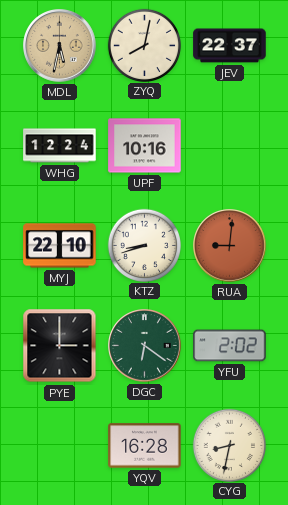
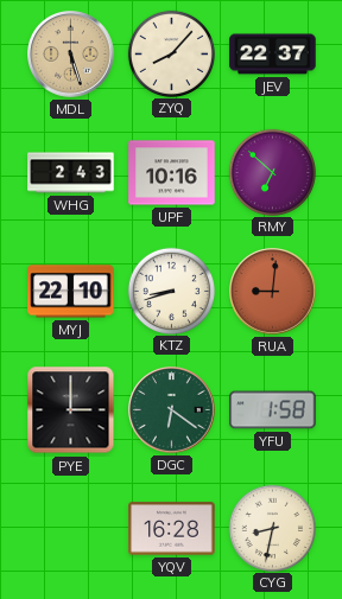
MDL: 5:32 -> 5:27
ZYQ: 8:02 -> 8:07
WHG: 12:24 -> 2:43
RMY: none -> 6:52
YFU: 2:02 -> 1:58
